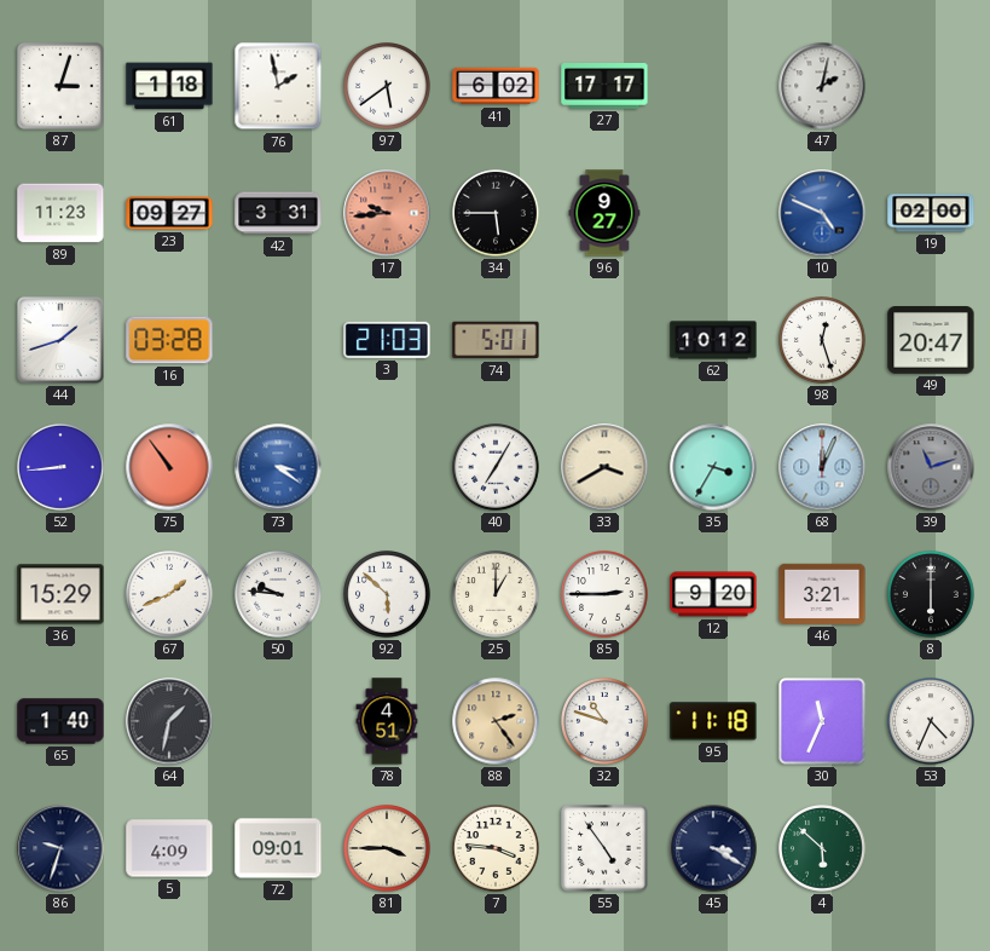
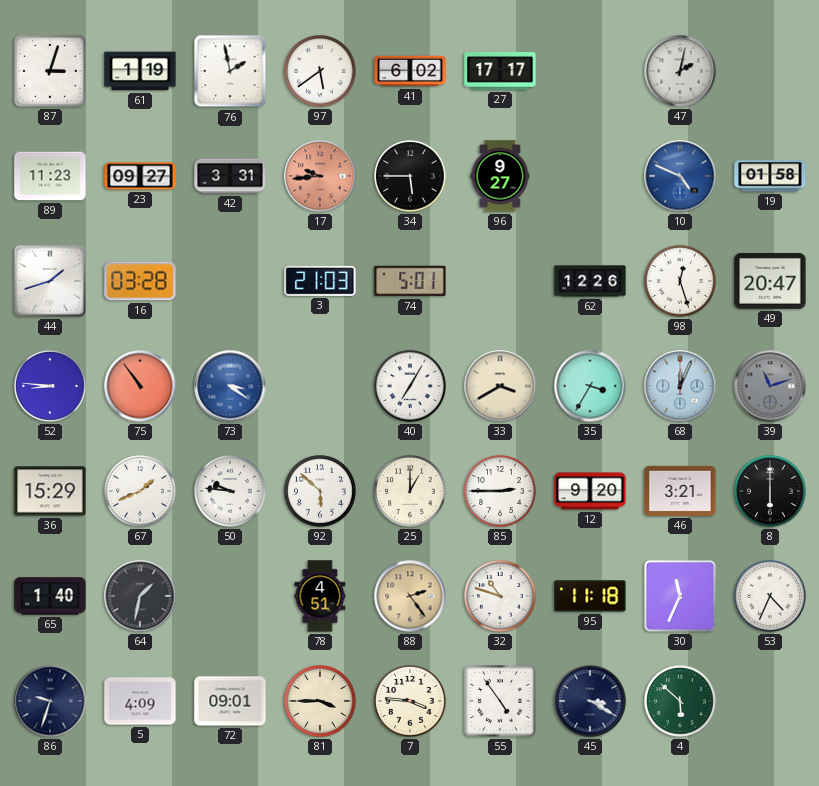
61: 1:18 -> 1:19
19: 02:00 -> 01:58
62: 10:12 -> 12:26
52: 8:44 -> 8:46
